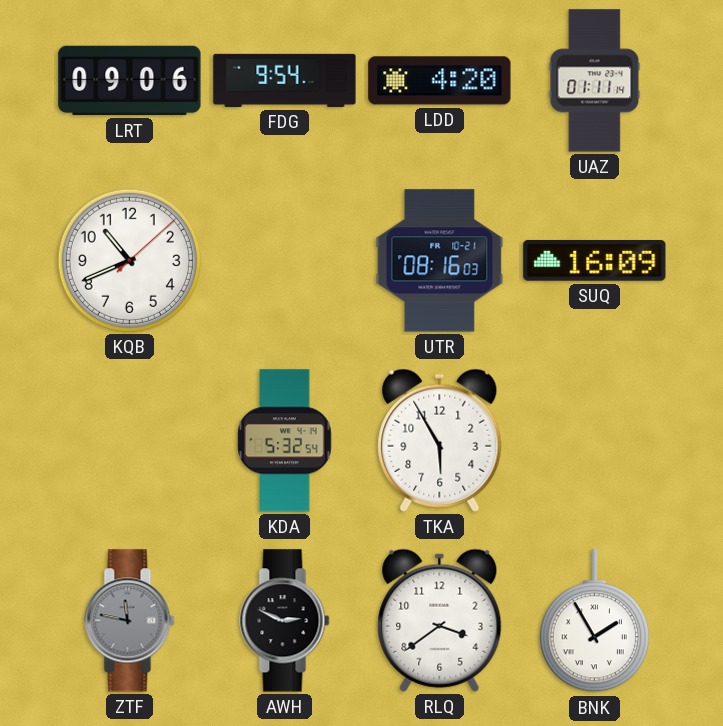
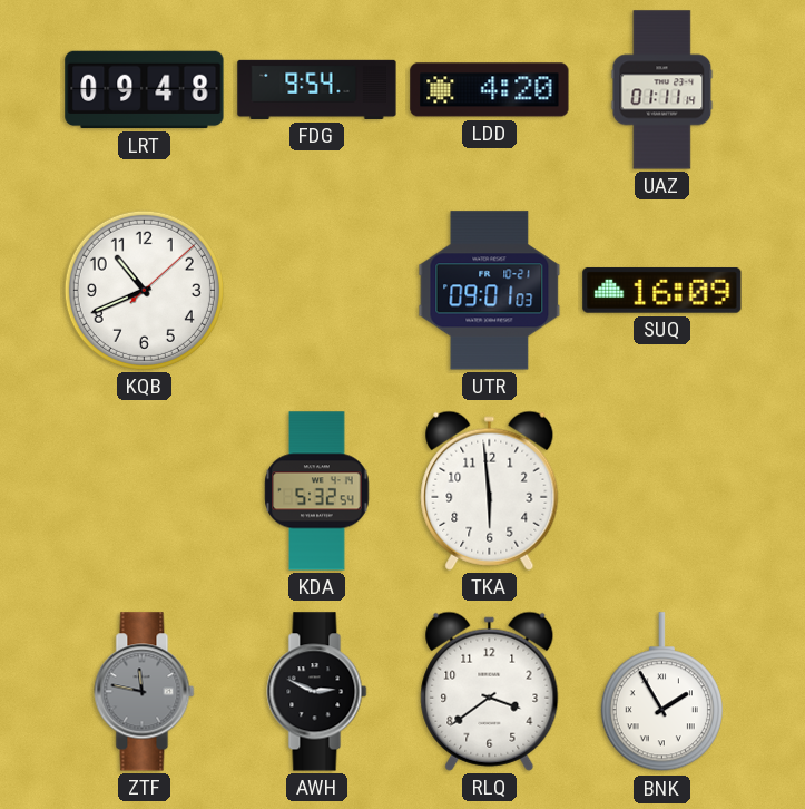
LRT: 09:06 -> 09:48
UTR: 08:16 -> 09:01
TKA: 5:55 -> 5:59
